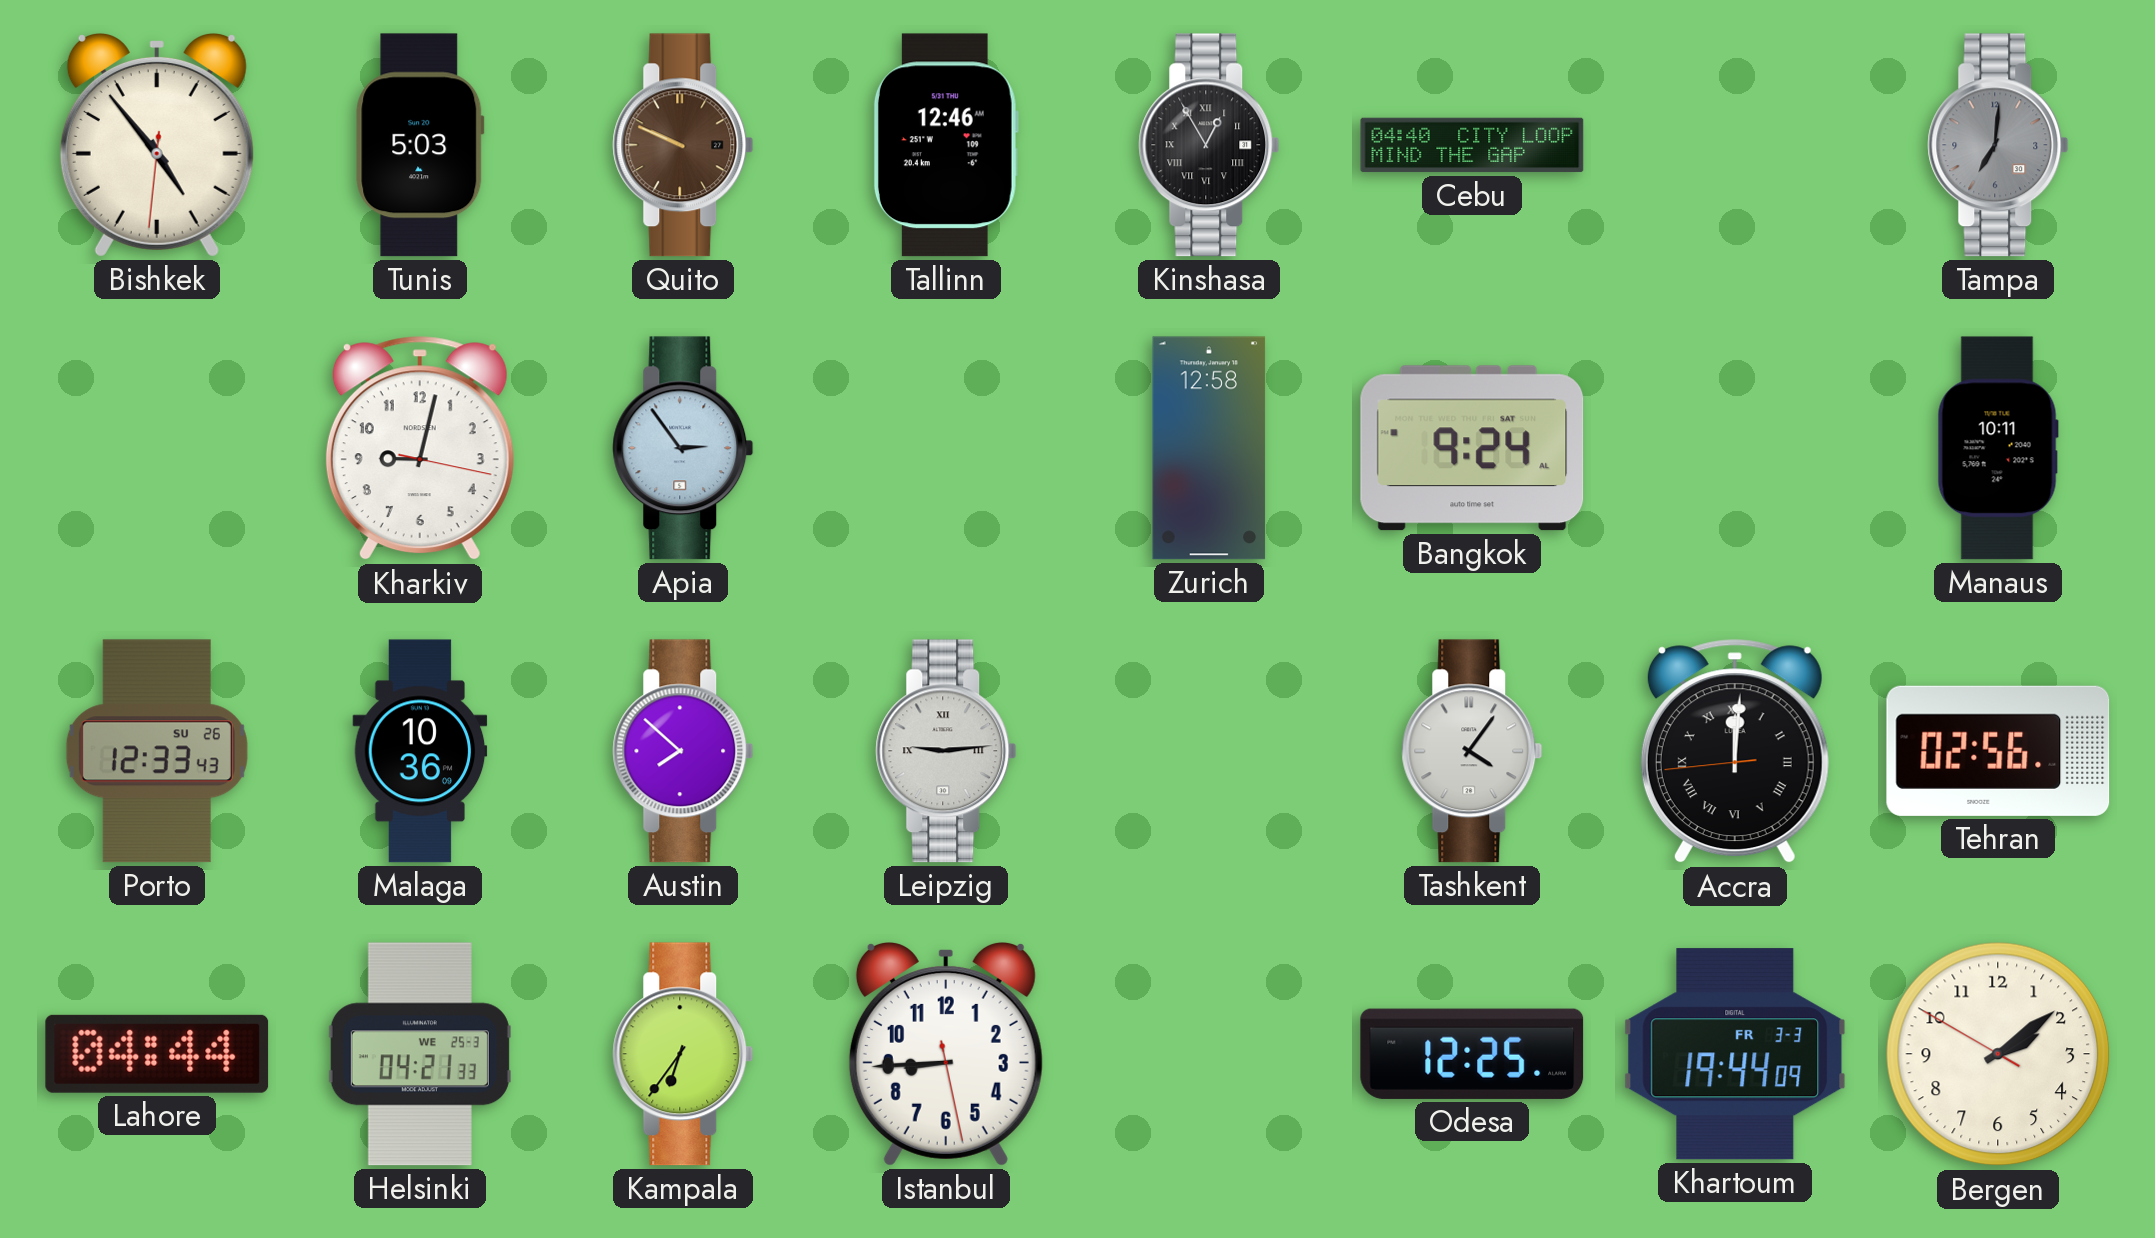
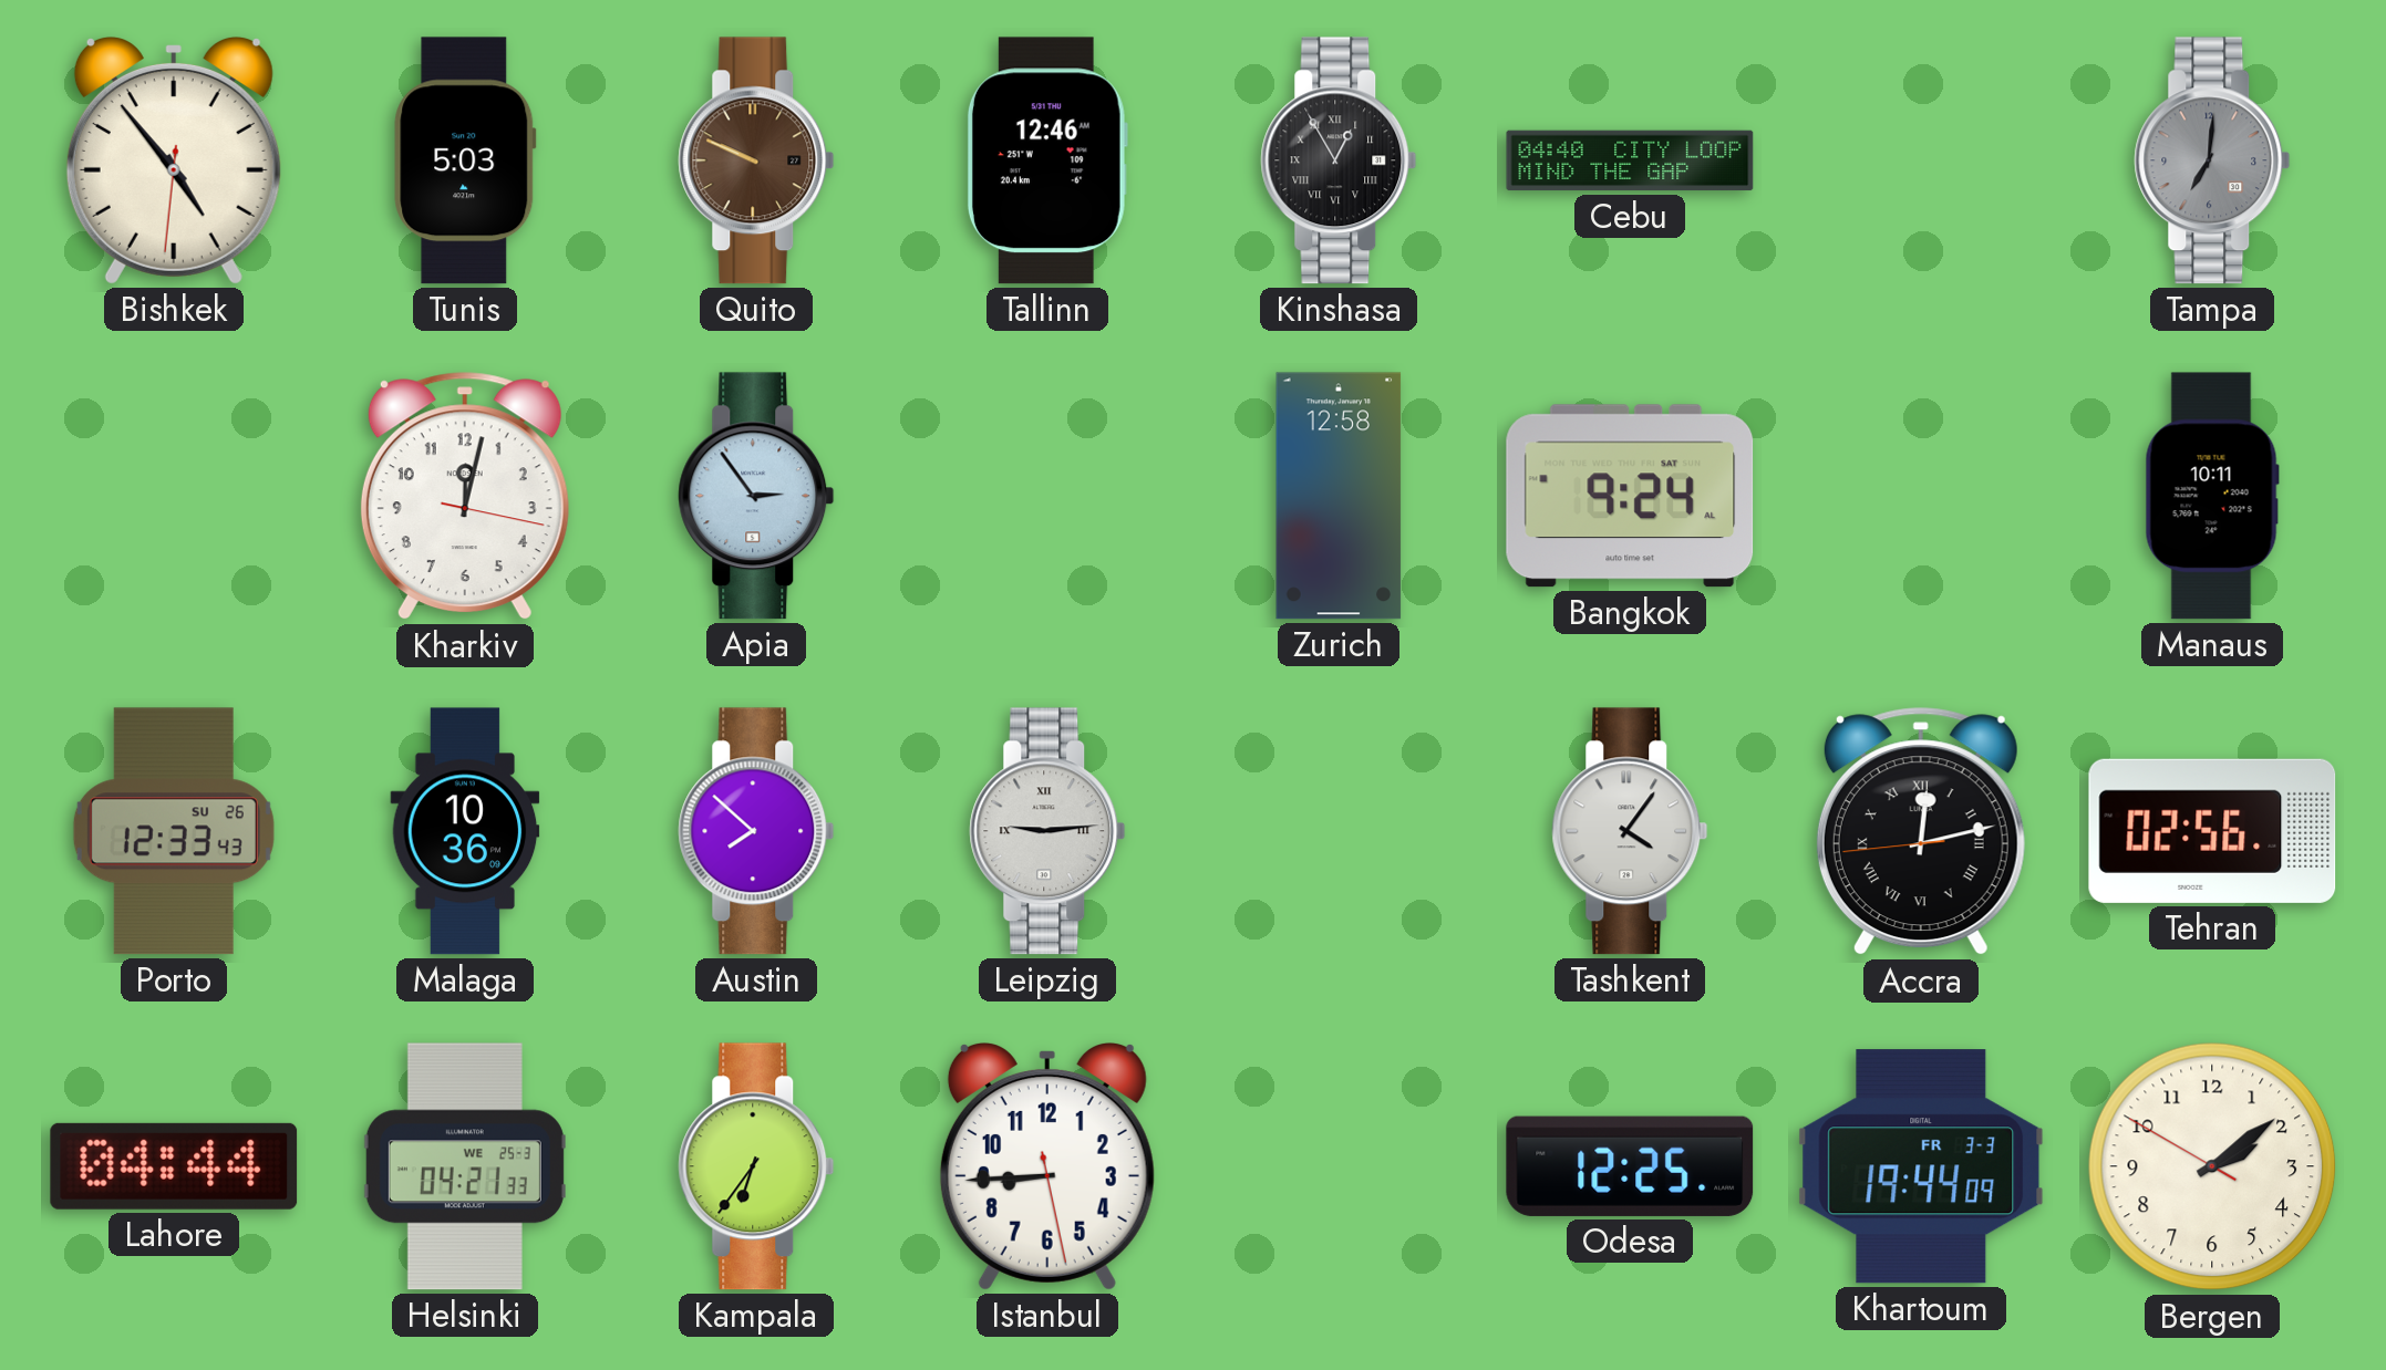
Kharkiv: 9:02 -> 12:02
Accra: 12:00 -> 12:12
